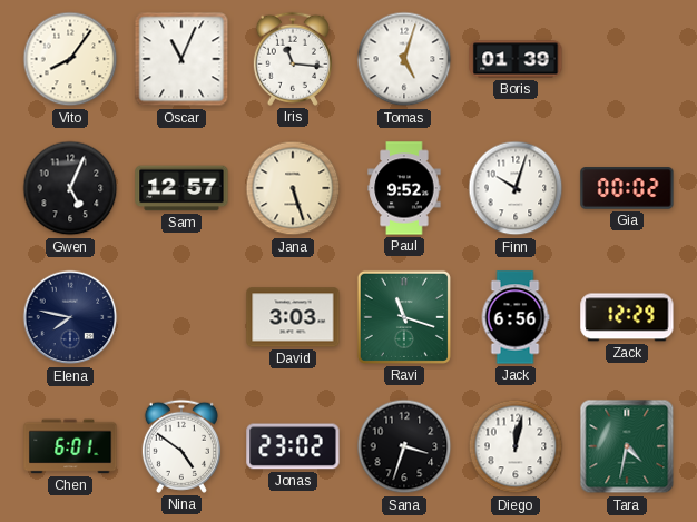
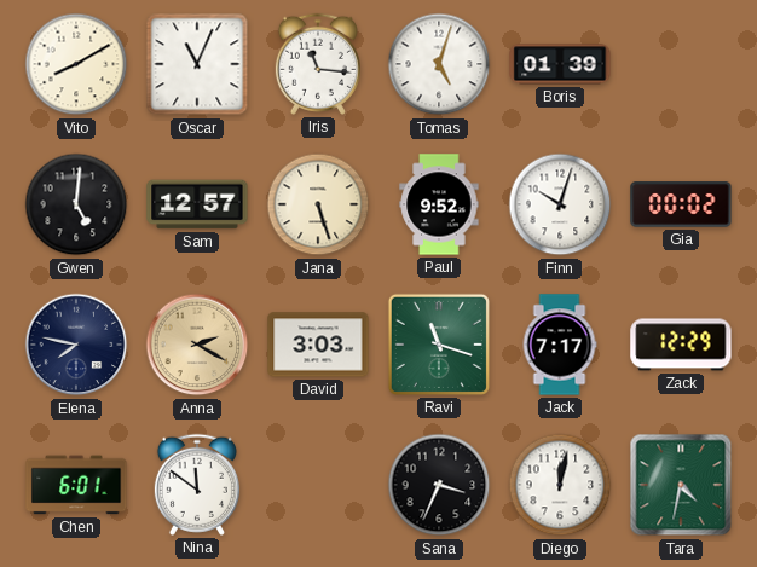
Vito: 8:06 -> 8:10
Gwen: 5:04 -> 5:01
Anna: none -> 2:20
Jack: 6:56 -> 7:17
Nina: 4:51 -> 11:51
Jonas: 23:02 -> none
Sana: 3:33 -> 3:34
